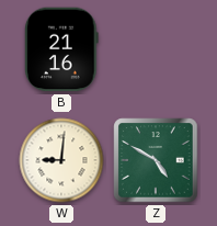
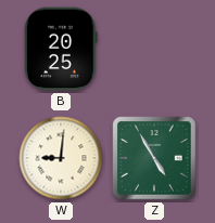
B: 21:16 -> 20:25
Z: 4:50 -> 4:55
